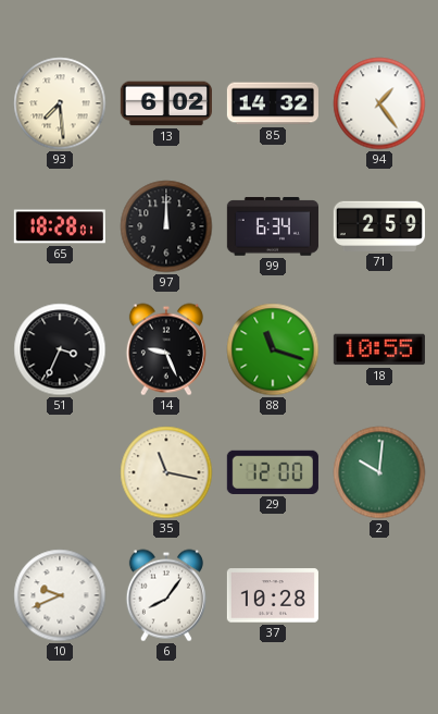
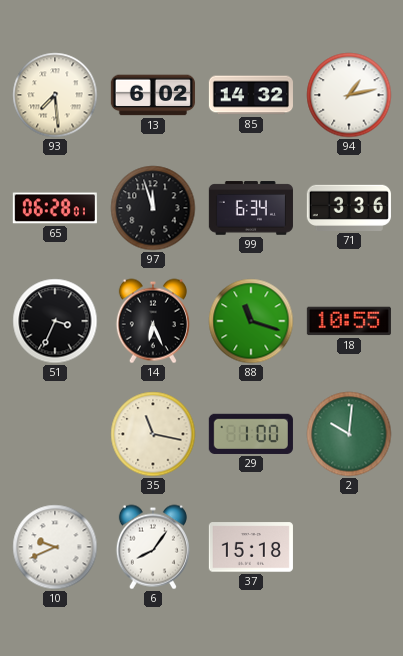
94: 1:24 -> 1:13
65: 18:28 -> 06:28
97: 12:00 -> 11:57
71: 2:59 -> 3:36
14: 9:26 -> 6:26
29: 12:00 -> 1:00
37: 10:28 -> 15:18
